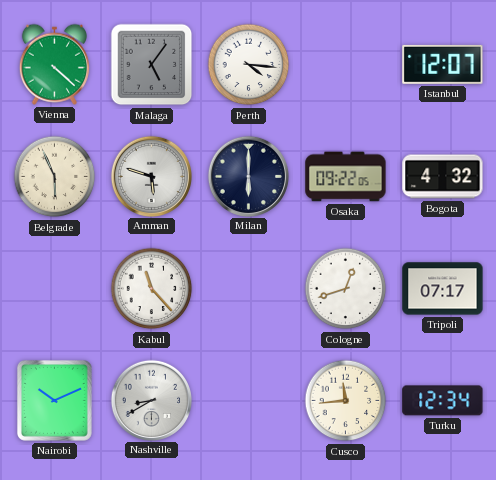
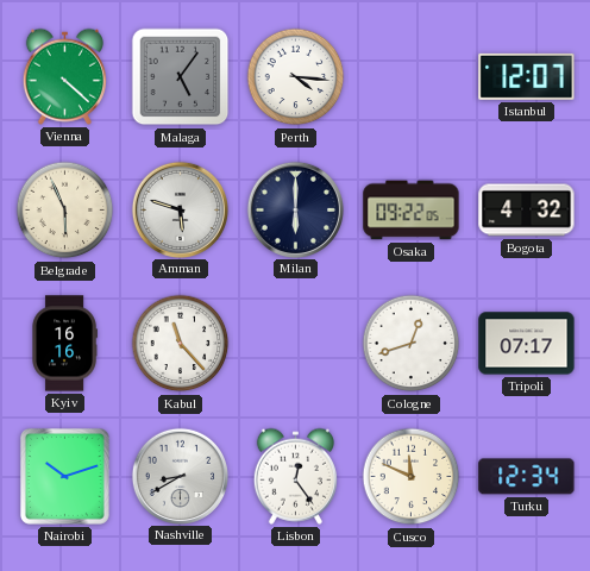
Kyiv: none -> 16:16
Nairobi: 10:11 -> 10:12
Lisbon: none -> 12:24
Cusco: 11:44 -> 11:49
